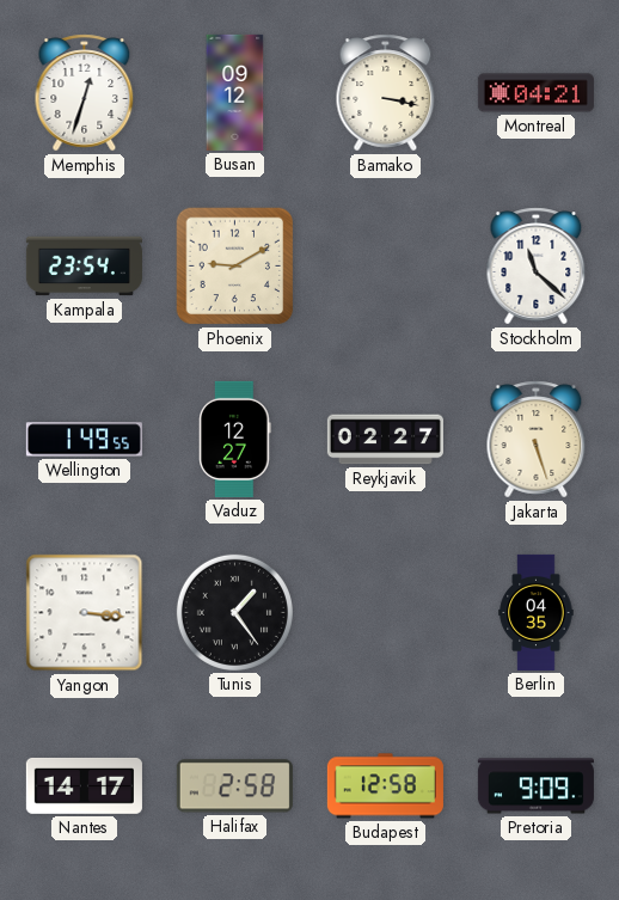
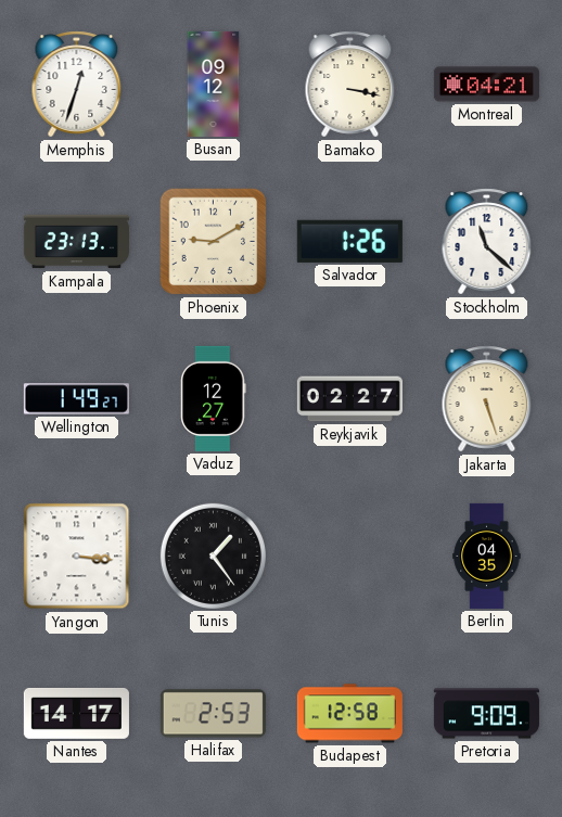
Kampala: 23:54 -> 23:13
Salvador: none -> 1:26
Wellington: 1:49:55 -> 1:49:27
Halifax: 2:58 -> 2:53
